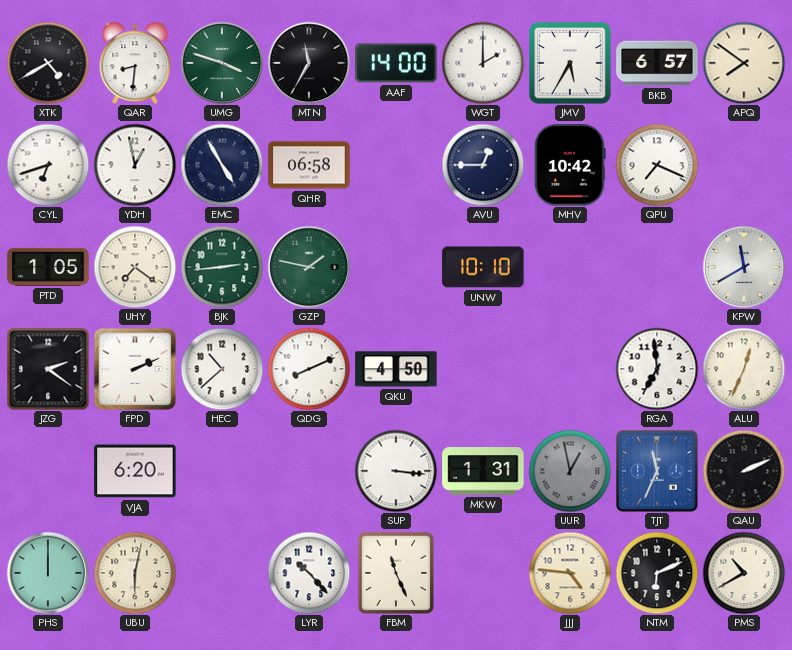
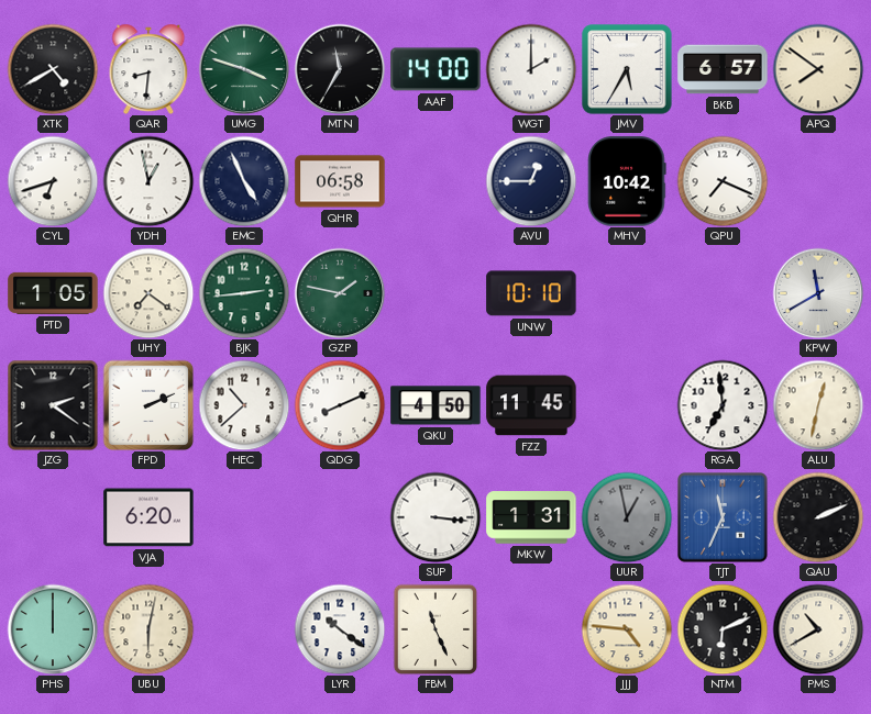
EMC: 4:55 -> 4:56
FZZ: none -> 11:45
ALU: 12:34 -> 12:32
LYR: 10:23 -> 10:21
